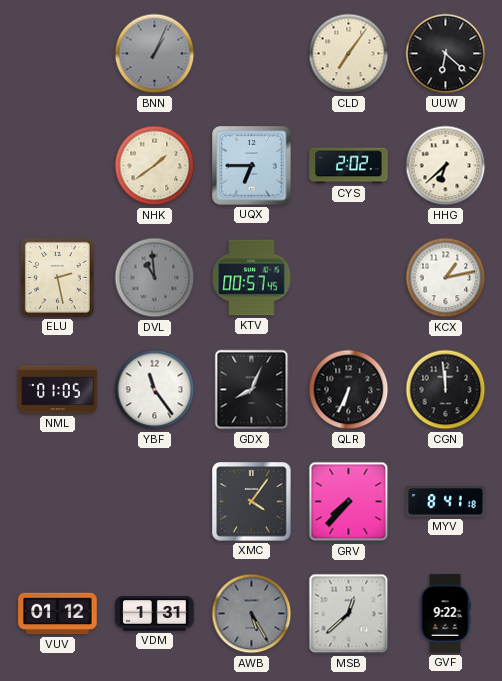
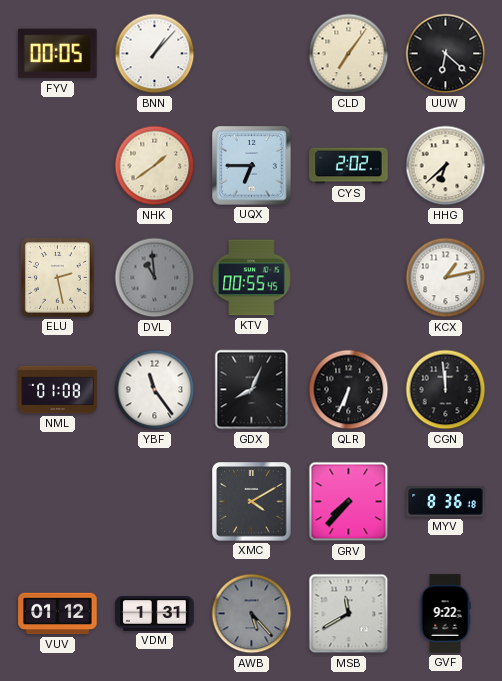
FYV: none -> 00:05
BNN: 1:04 -> 1:07
BNN dial: grey -> white
KTV: 00:57 -> 00:55
NML: 01:05 -> 01:08
XMC: 4:06 -> 4:10
MYV: 8:41 -> 8:36
AWB: 5:25 -> 5:23
MSB: 12:38 -> 11:40
